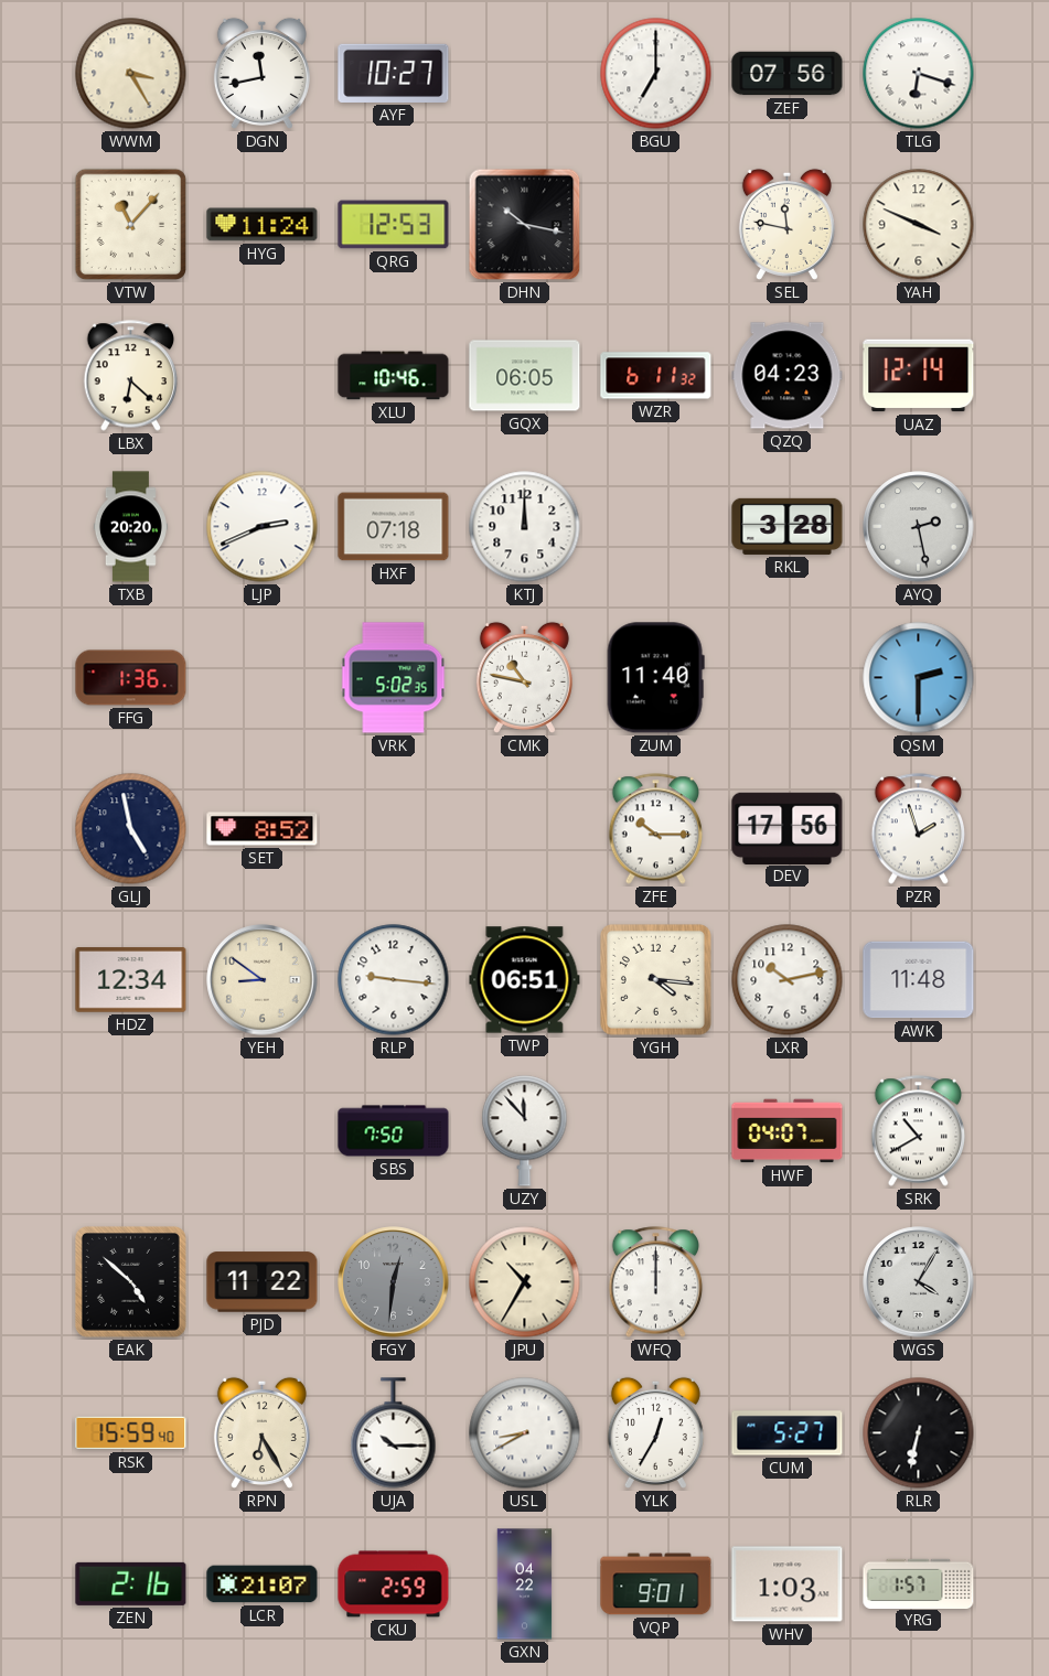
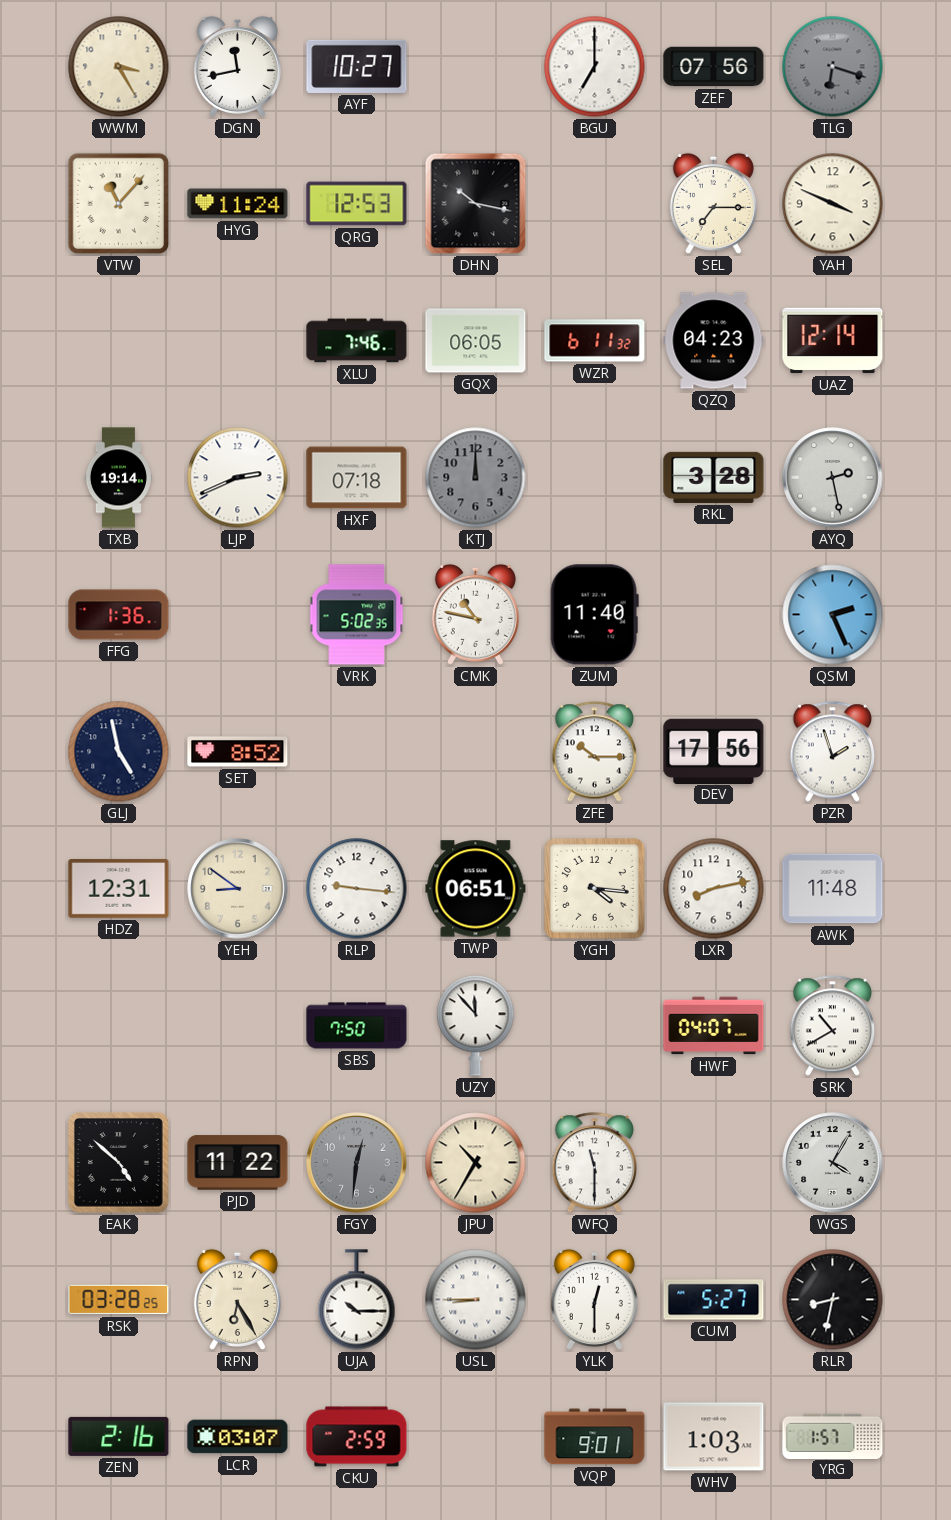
TLG dial: white -> grey
SEL: 11:47 -> 7:15
LBX: 6:22 -> none
XLU: 10:46 -> 7:46
TXB: 20:20 -> 19:14
KTJ dial: white -> grey
QSM: 2:30 -> 2:26
HDZ: 12:34 -> 12:31
LXR: 10:13 -> 8:13
WFQ: 12:00 -> 11:30
RSK: 15:59 -> 03:28
USL: 8:40 -> 8:45
YLK: 12:35 -> 12:30
RLR: 6:32 -> 8:32
LCR: 21:07 -> 03:07
GXN: 04:22 -> none
